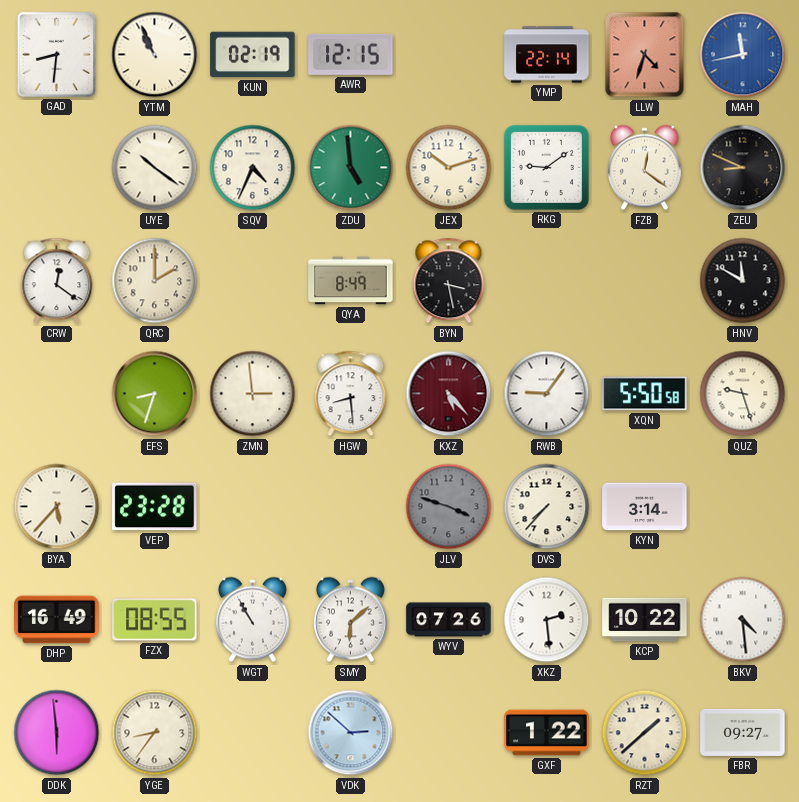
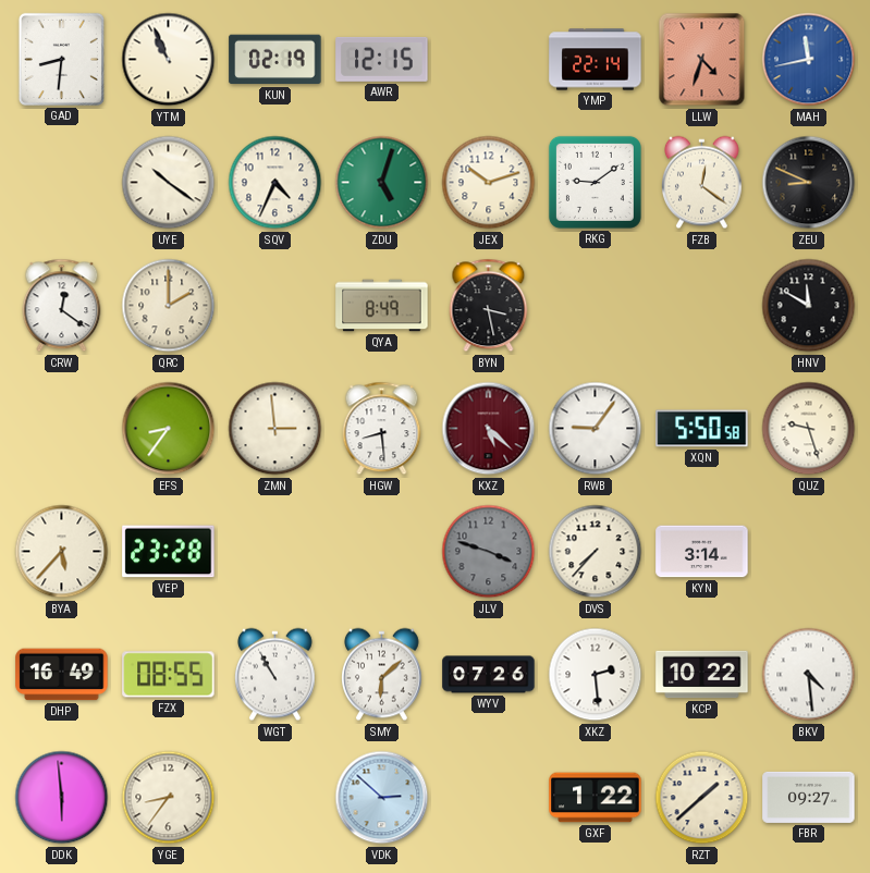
ZDU: 4:59 -> 5:03
EFS: 8:33 -> 8:36
KXZ: 5:23 -> 5:22
